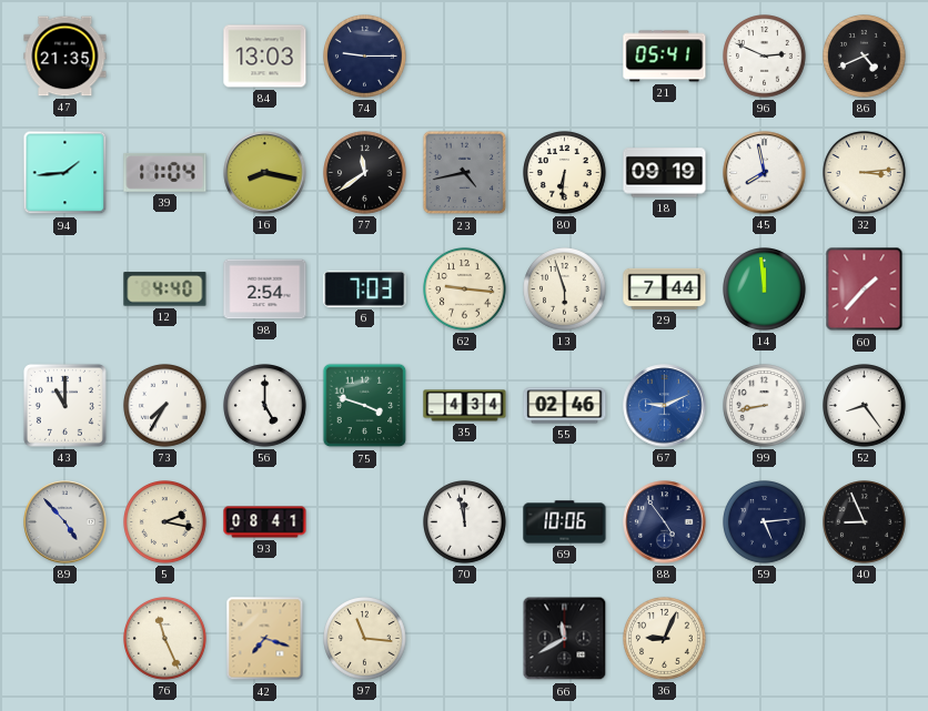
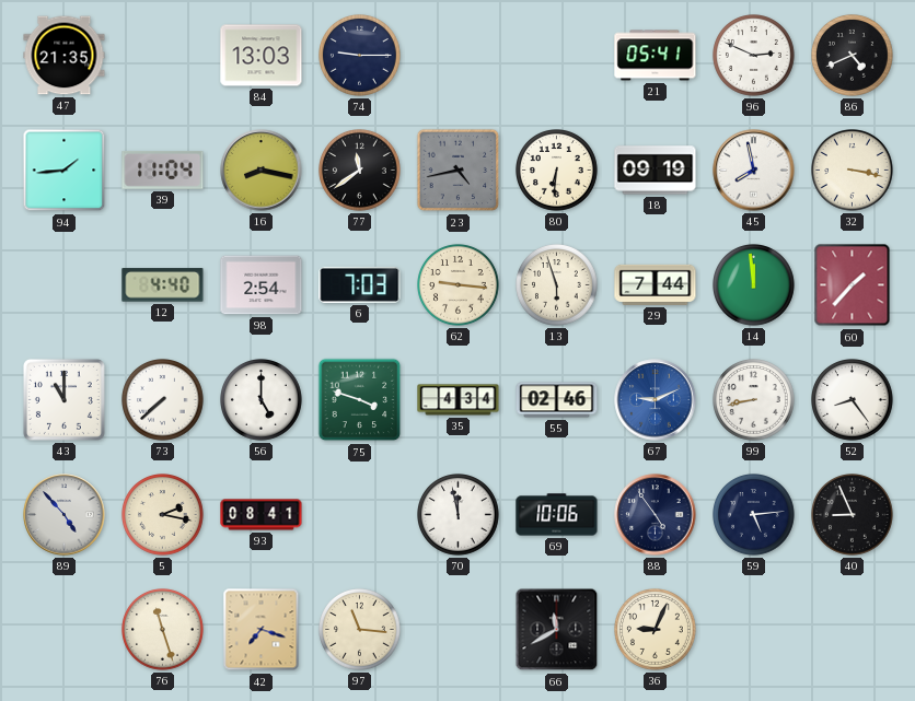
32: 3:14 -> 3:17
73: 7:35 -> 7:38
76: 11:26 -> 11:27
